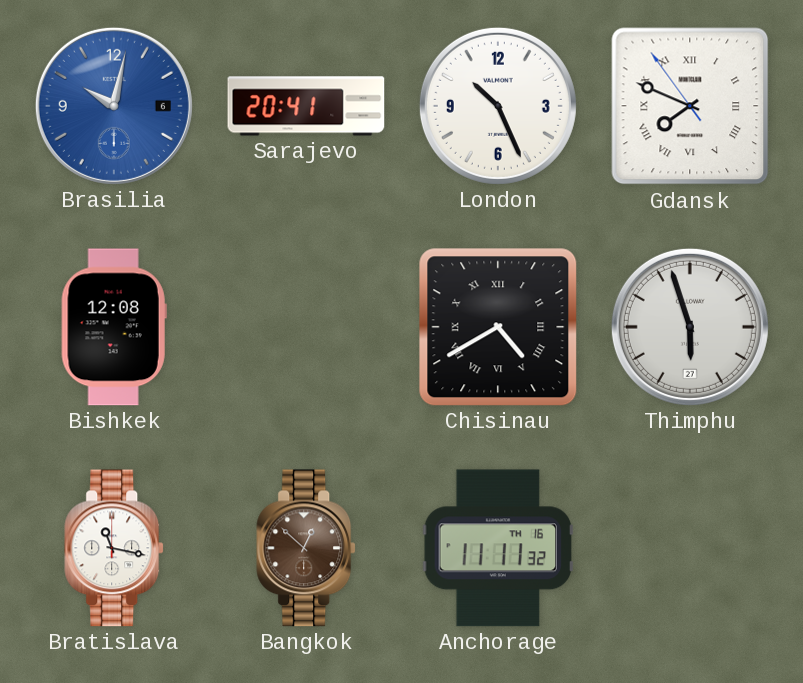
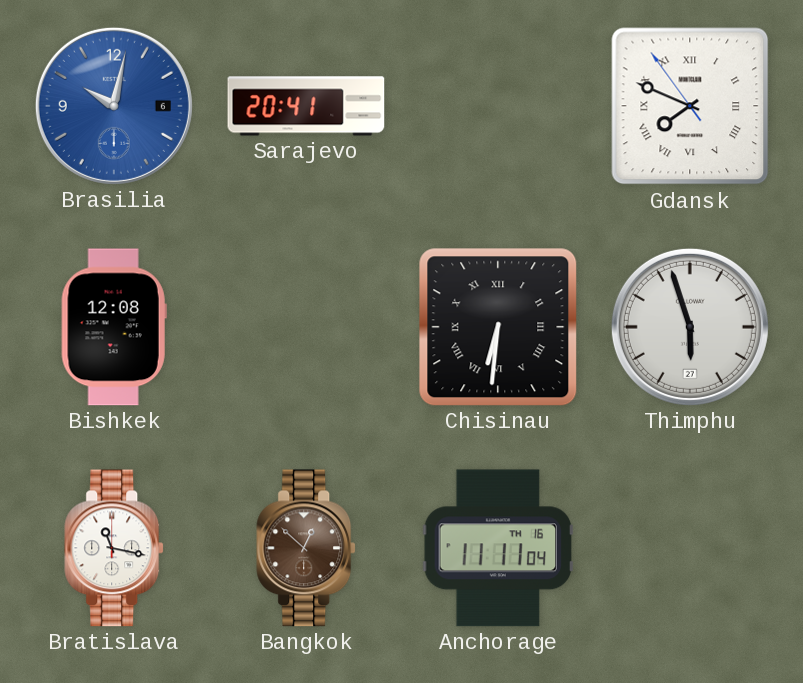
London: 10:26 -> none
Chisinau: 4:40 -> 6:31
Anchorage: 11:11:32 -> 11:11:04
